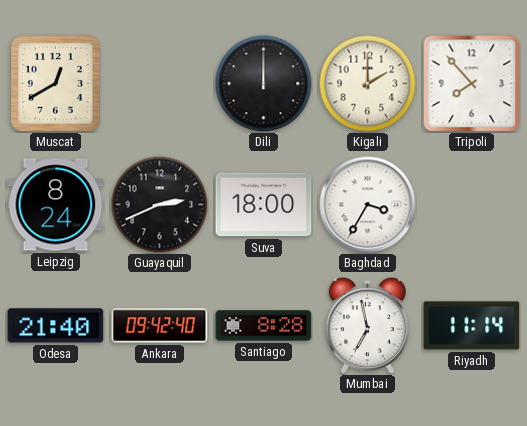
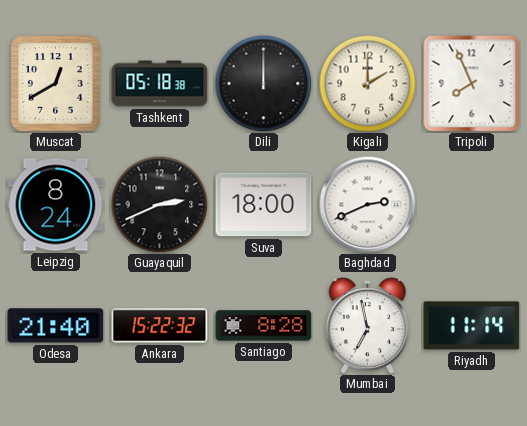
Tashkent: none -> 05:18
Tripoli: 7:53 -> 7:56
Baghdad: 3:35 -> 2:41
Ankara: 09:42 -> 15:22
